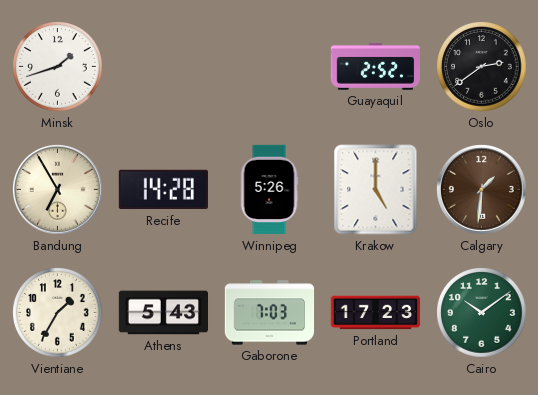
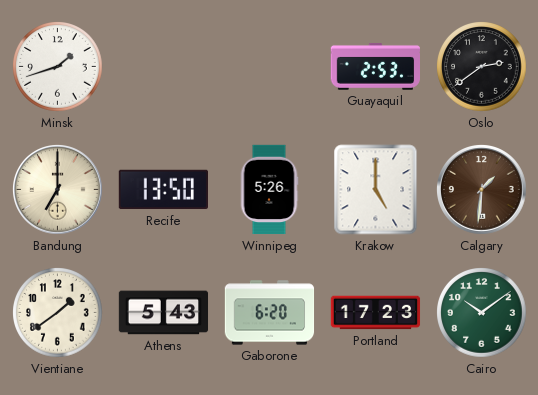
Guayaquil: 2:52 -> 2:53
Bandung: 6:55 -> 7:00
Recife: 14:28 -> 13:50
Vientiane: 1:35 -> 1:39
Gaborone: 7:03 -> 6:20
